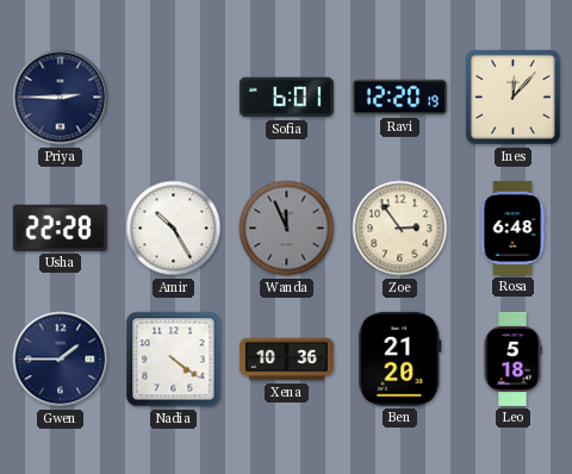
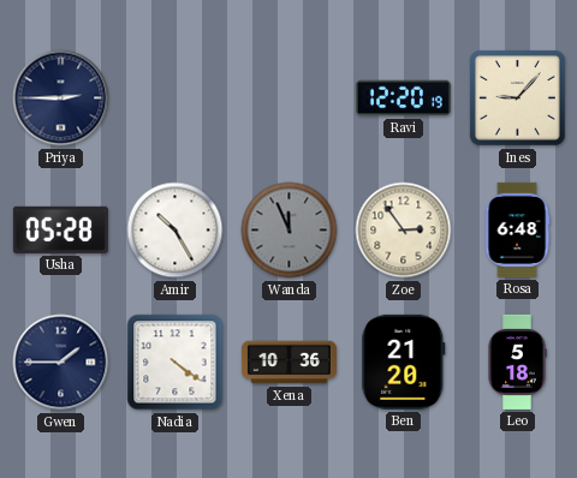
Sofia: 6:01 -> none
Ines: 12:07 -> 9:07
Usha: 22:28 -> 05:28
